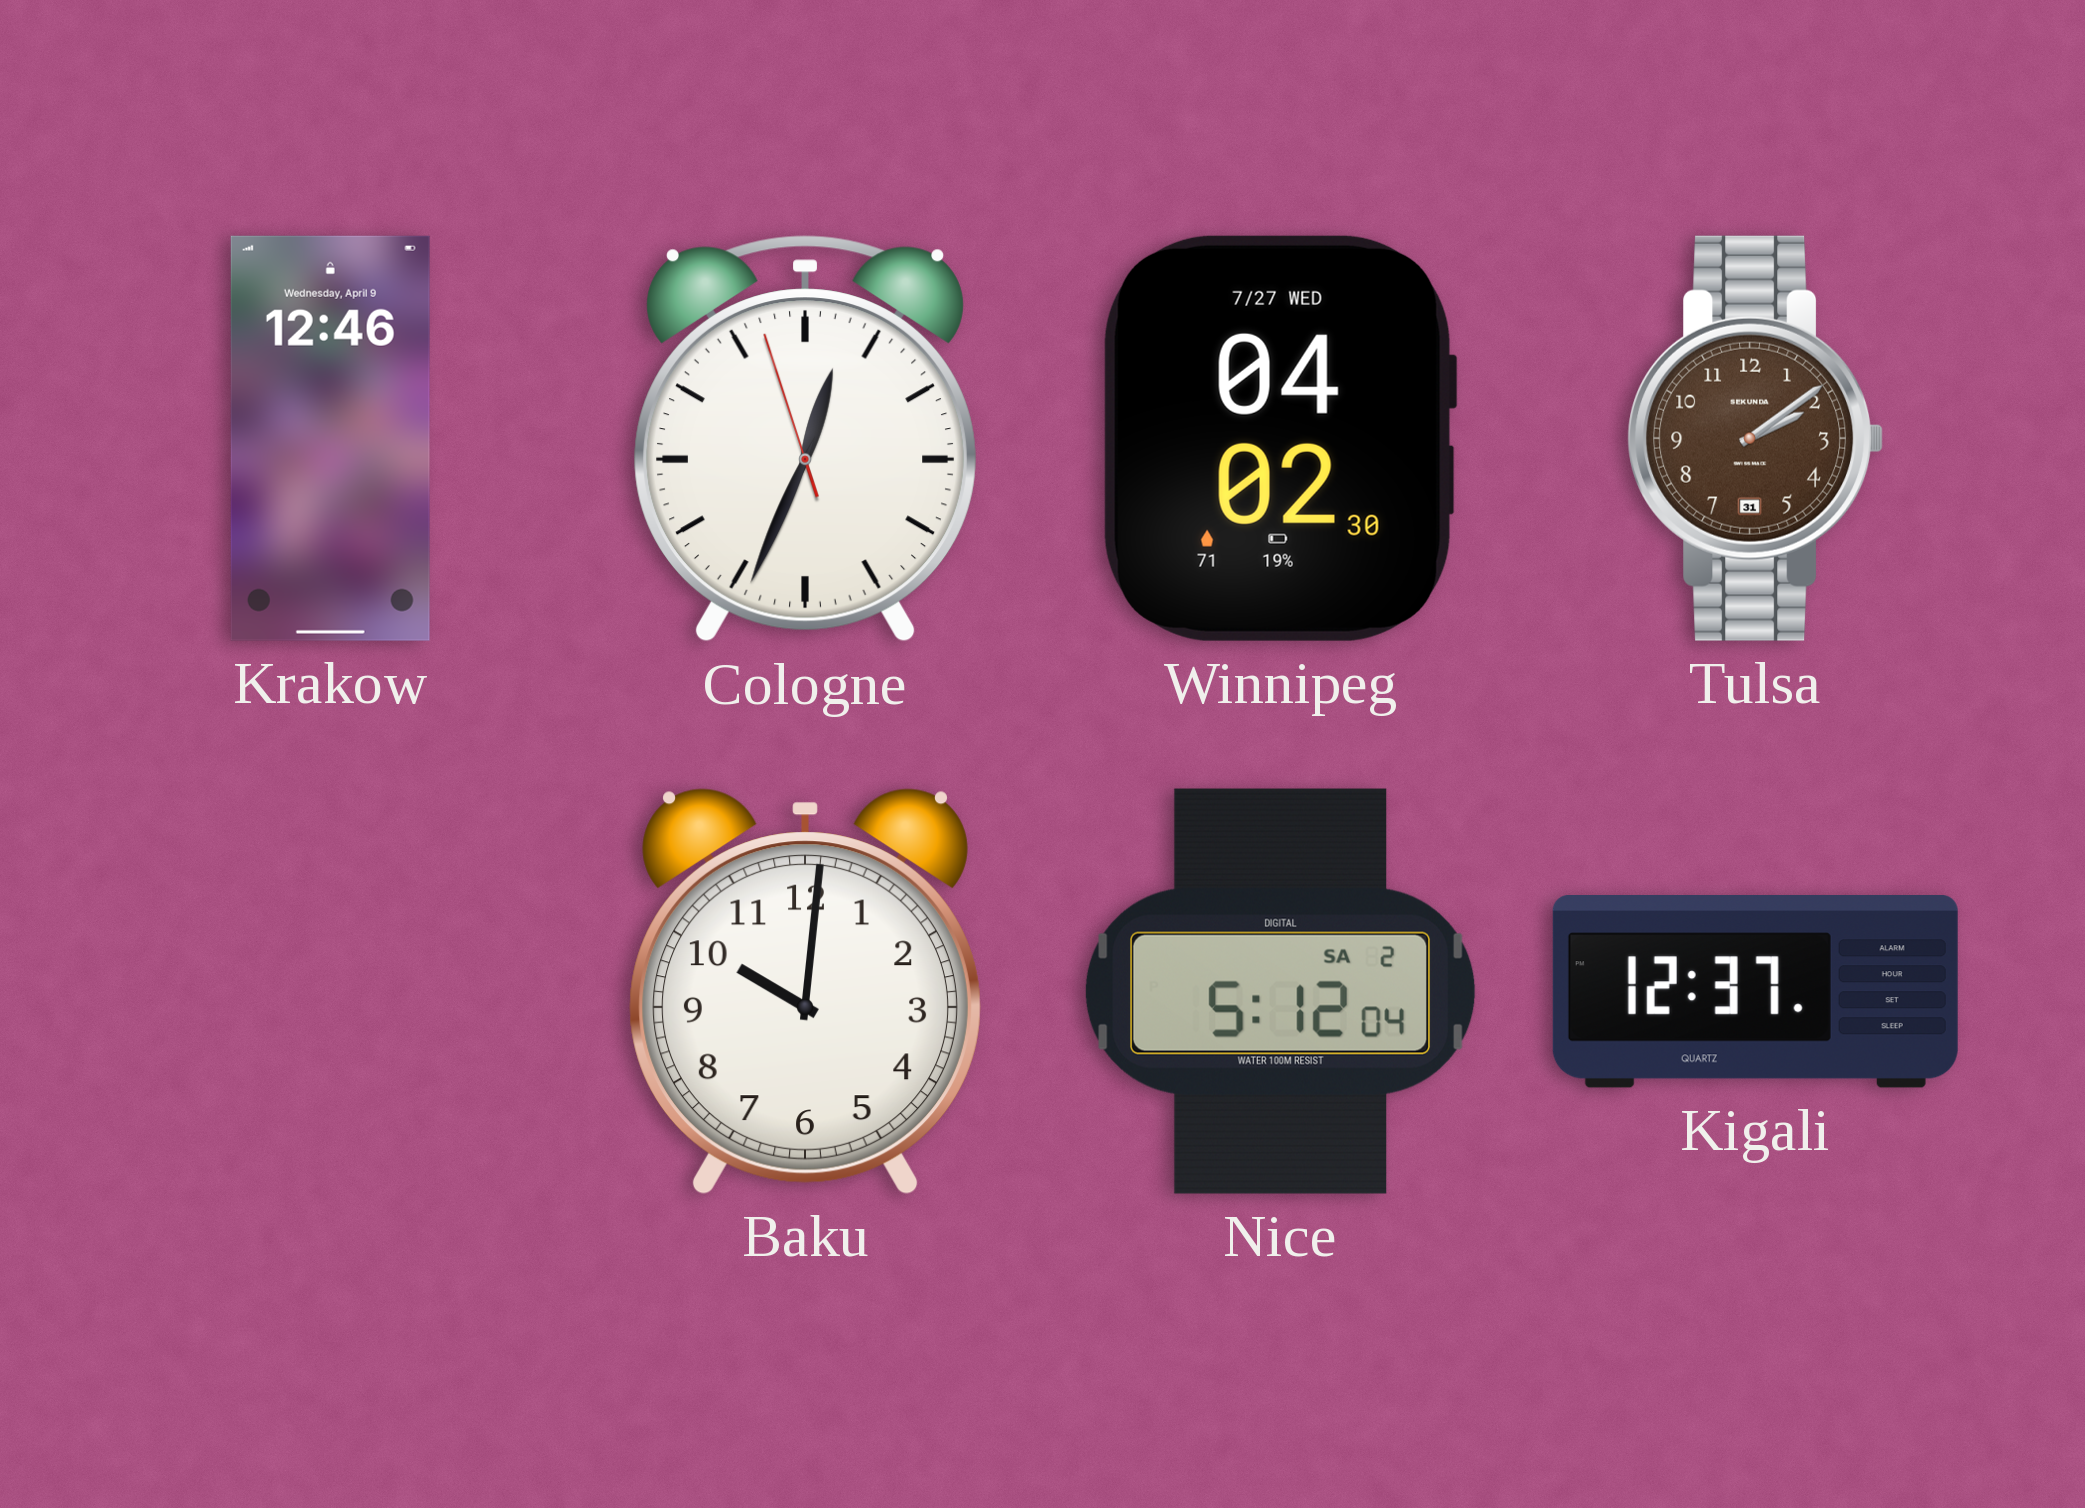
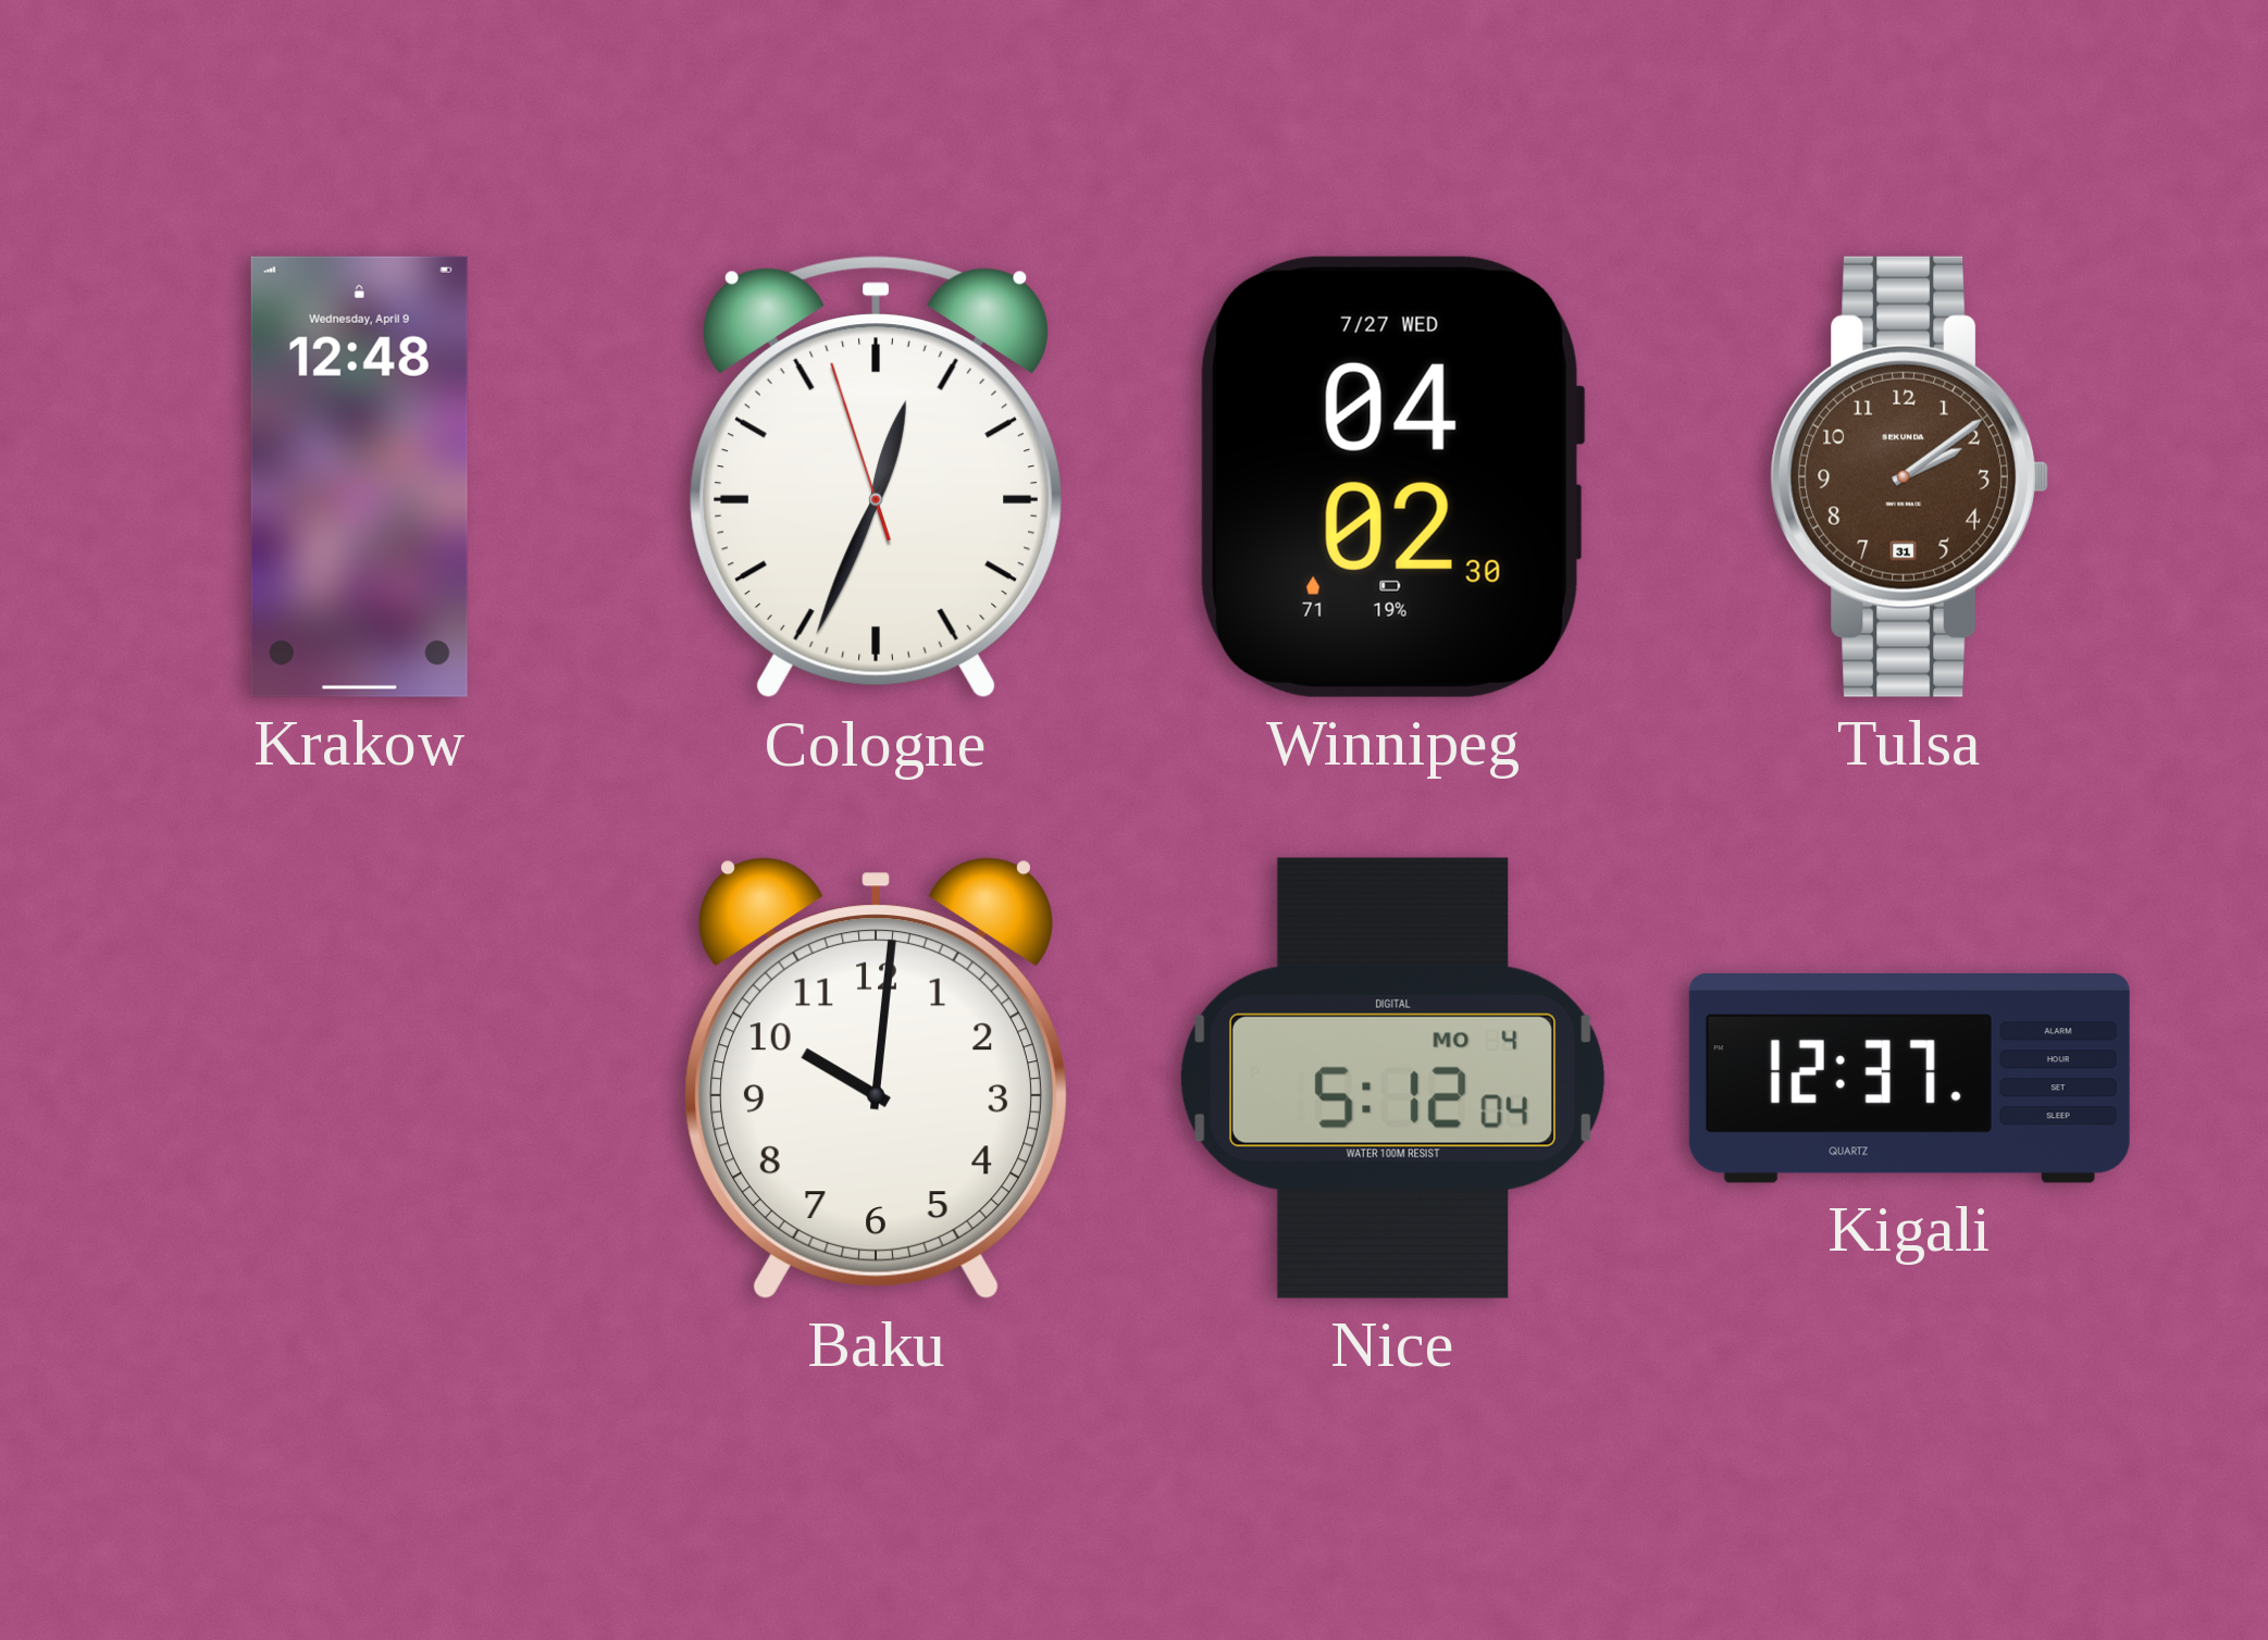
Krakow: 12:46 -> 12:48
Nice date: SA 2 -> MO 4
